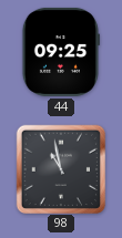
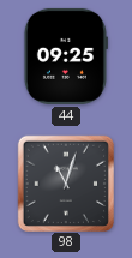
98: 10:58 -> 11:03
